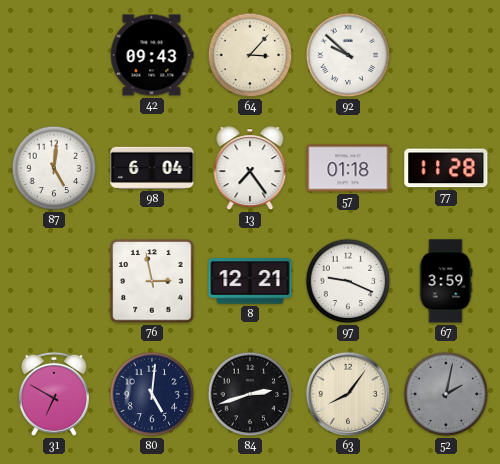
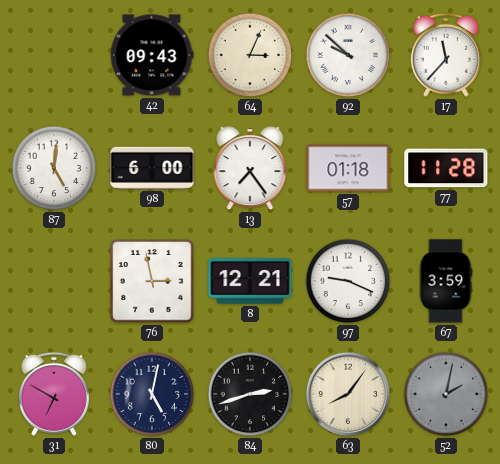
64: 3:07 -> 3:04
17: none -> 11:37
98: 6:04 -> 6:00
80: 5:01 -> 5:02
